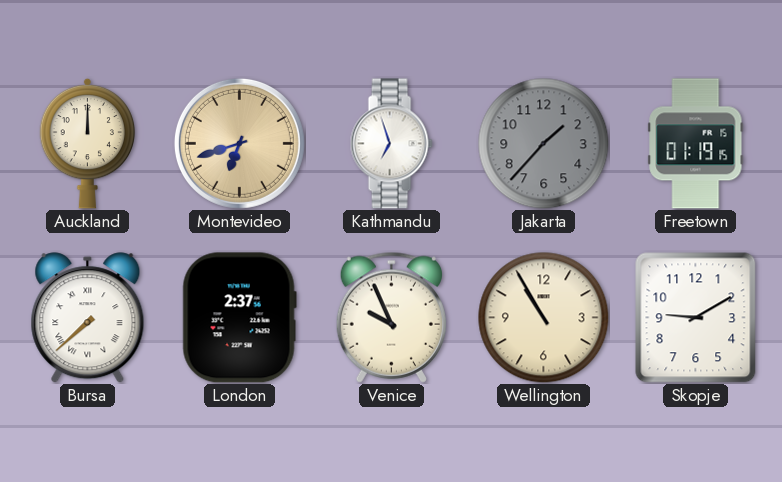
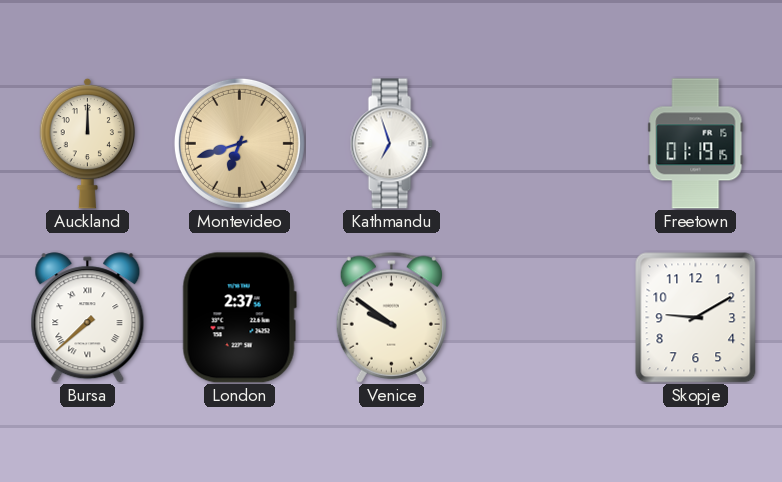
Jakarta: 1:37 -> none
Venice: 9:56 -> 9:51
Wellington: 10:55 -> none
